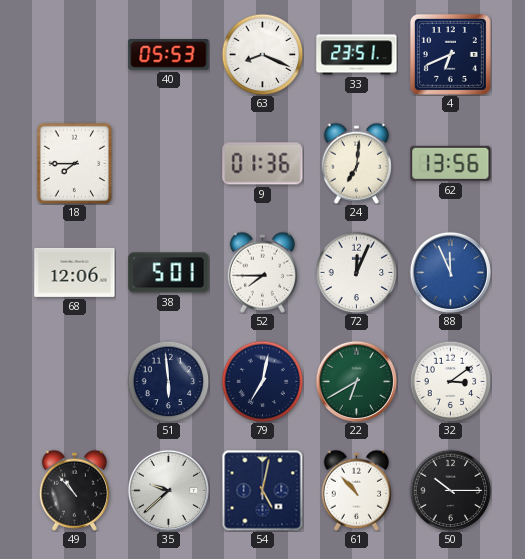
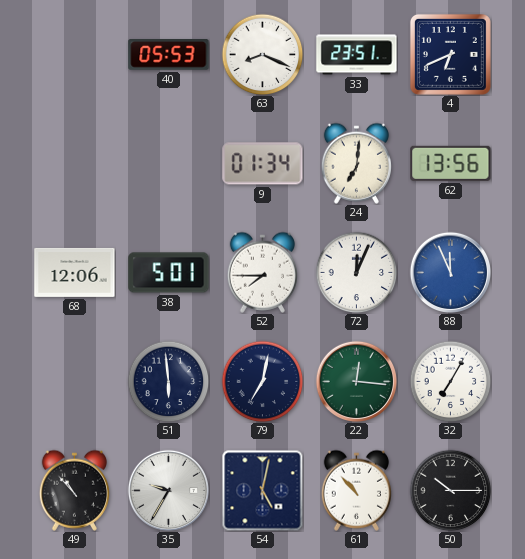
18: 7:45 -> none
9: 01:36 -> 01:34
22: 6:40 -> 12:16
32: 3:09 -> 7:05
35: 9:38 -> 9:35
